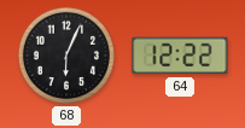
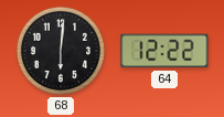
68: 6:04 -> 6:01
